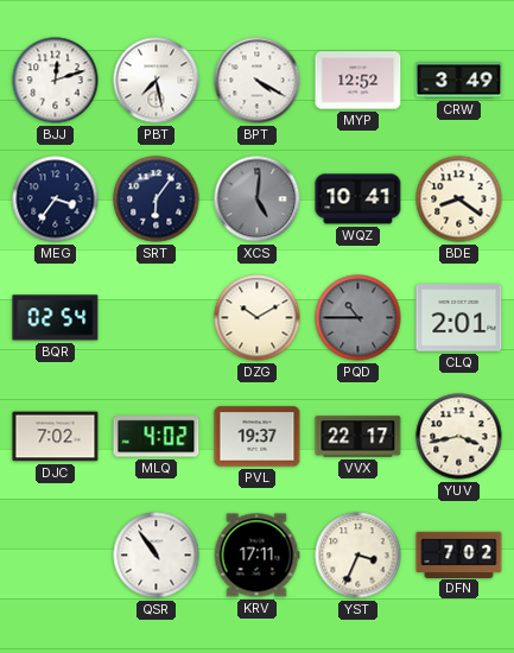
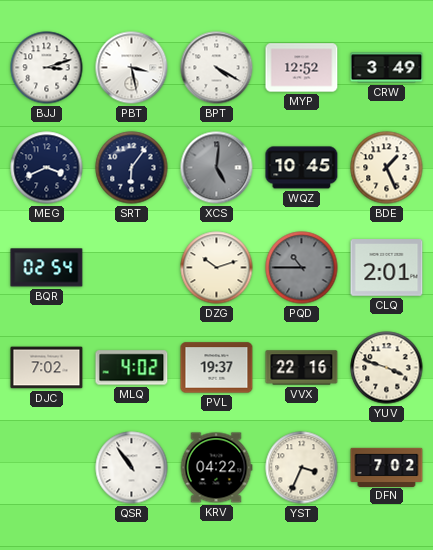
BJJ: 12:12 -> 3:12
PBT: 7:28 -> 3:28
MEG: 3:36 -> 3:41
WQZ: 10:41 -> 10:45
BDE: 8:21 -> 1:26
DZG: 10:10 -> 10:12
VVX: 22:17 -> 22:16
YUV: 3:43 -> 3:48
KRV: 17:11 -> 04:22
